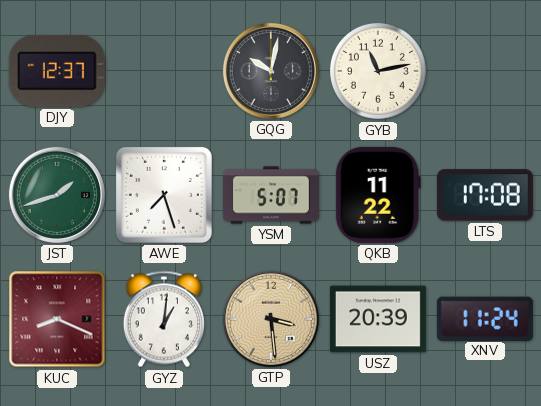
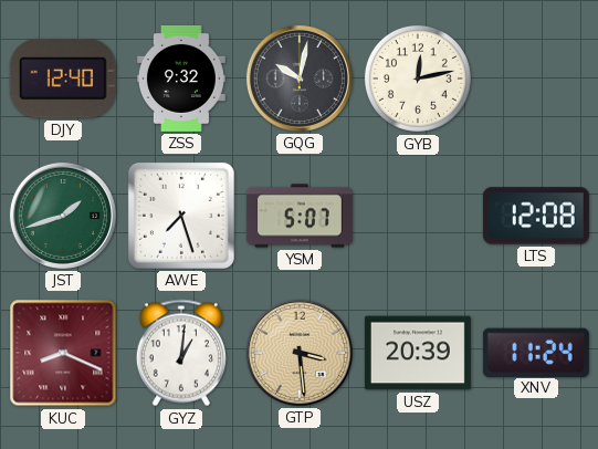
DJY: 12:37 -> 12:40
ZSS: none -> 9:32
GYB: 11:13 -> 12:13
QKB: 11:22 -> none
LTS: 17:08 -> 12:08
